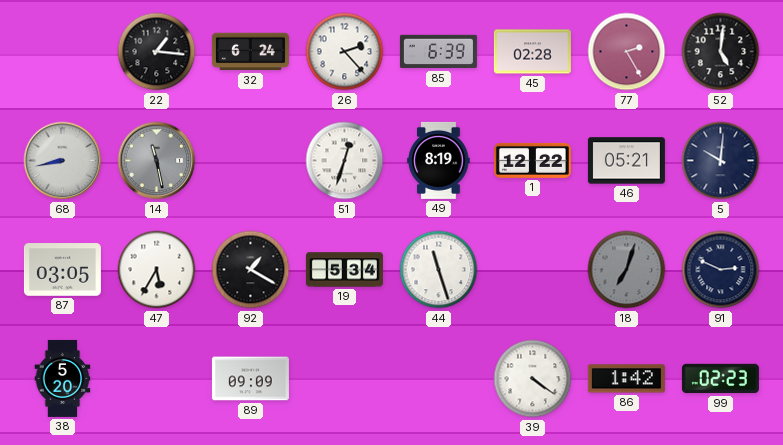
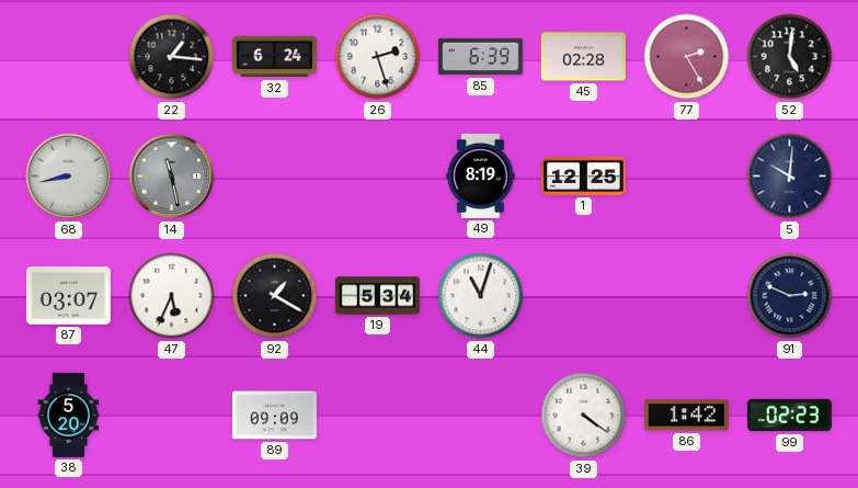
26: 2:23 -> 2:27
51: 12:33 -> none
1: 12:22 -> 12:25
46: 05:21 -> none
87: 03:05 -> 03:07
47: 5:35 -> 5:34
44: 11:27 -> 11:03
18: 7:03 -> none
